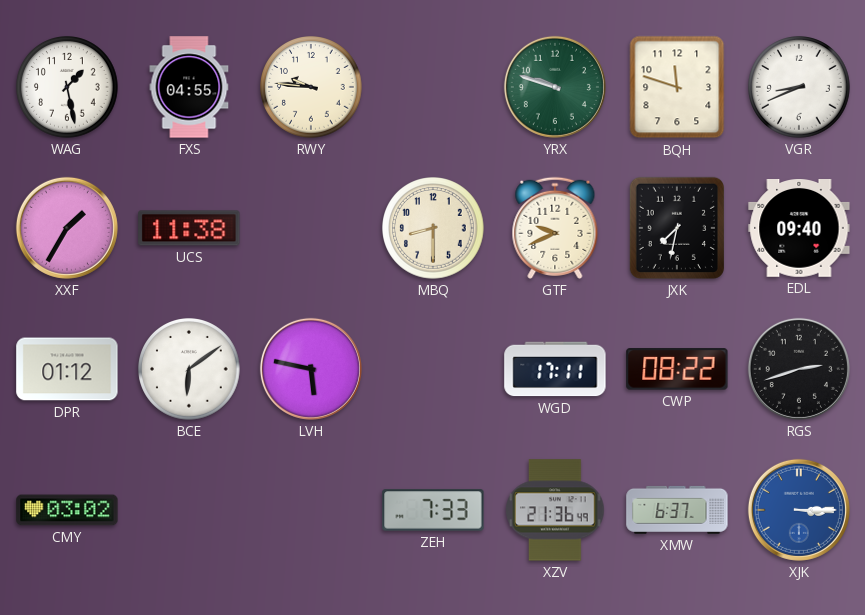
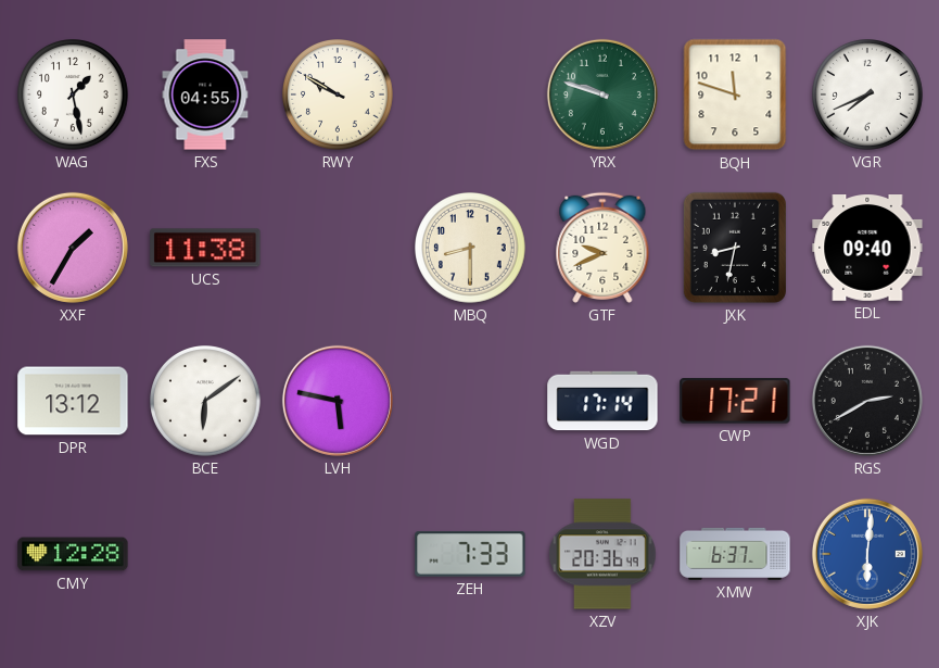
RWY: 9:46 -> 9:50
VGR: 8:41 -> 7:41
JXK: 7:32 -> 8:32
DPR: 01:12 -> 13:12
WGD: 17:11 -> 17:14
CWP: 08:22 -> 17:21
RGS: 2:42 -> 2:40
CMY: 03:02 -> 12:28
XZV: 21:36 -> 20:36
XJK: 3:15 -> 6:01
